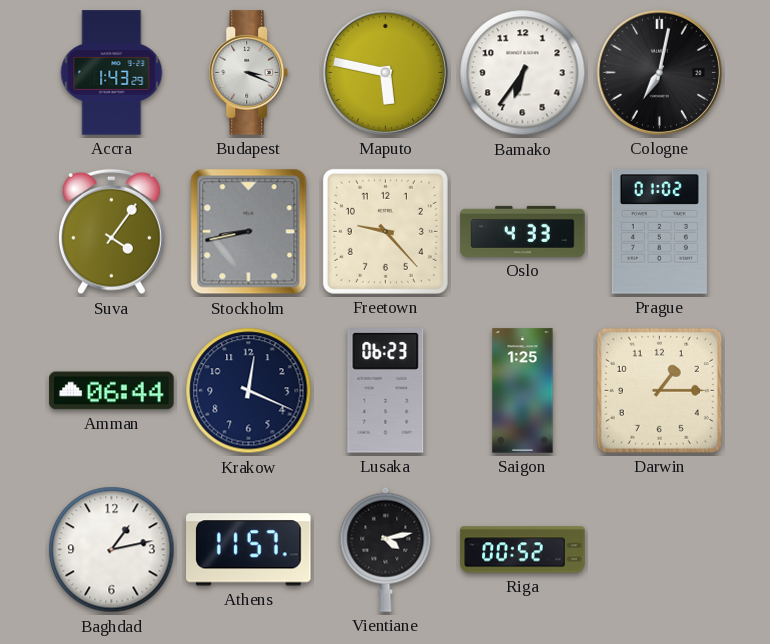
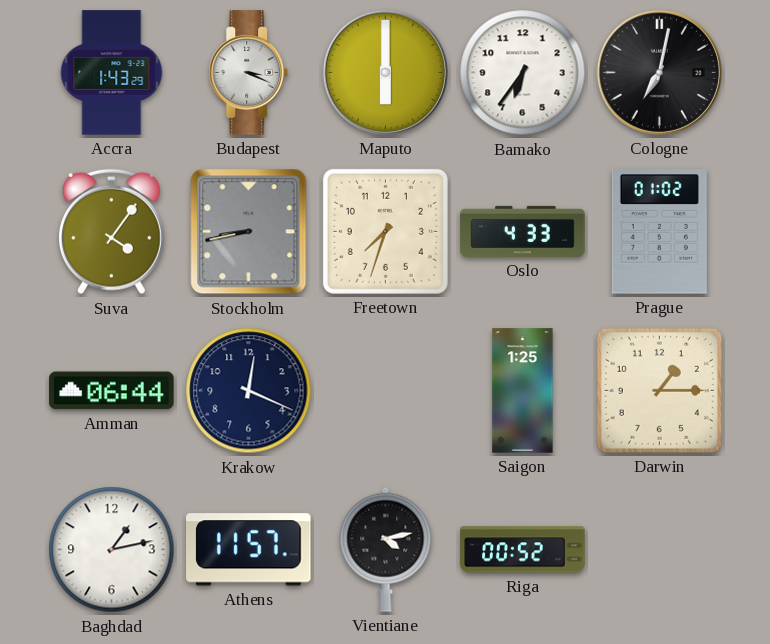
Maputo: 5:47 -> 6:00
Freetown: 9:23 -> 7:33
Lusaka: 06:23 -> none
